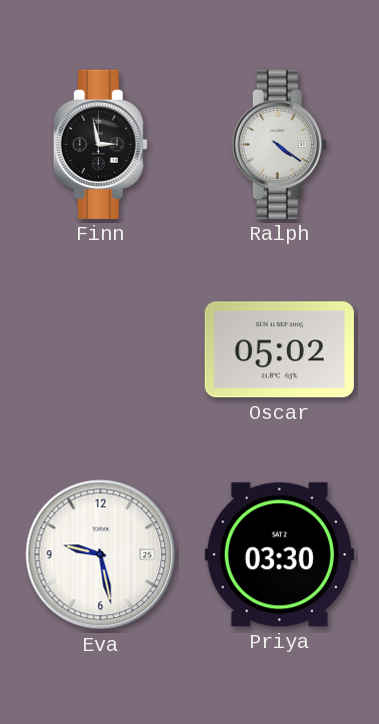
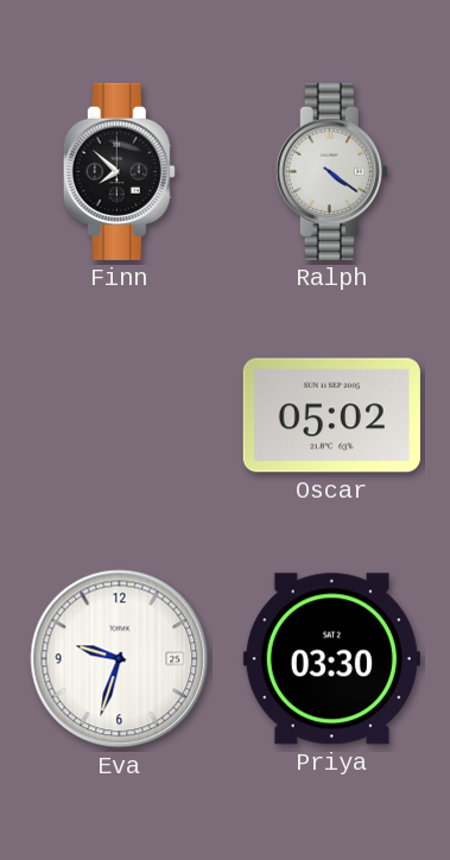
Finn: 2:58 -> 7:52
Eva: 9:28 -> 9:33
